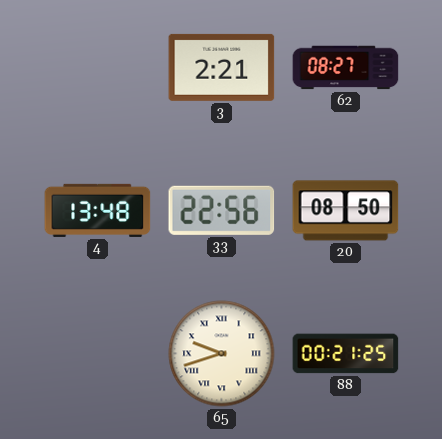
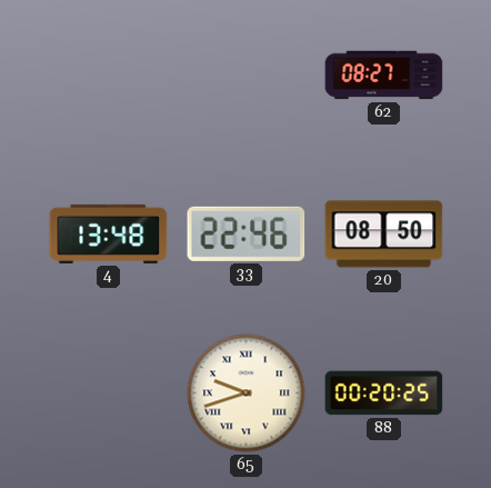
3: 2:21 -> none
33: 22:56 -> 22:46
88: 00:21 -> 00:20
